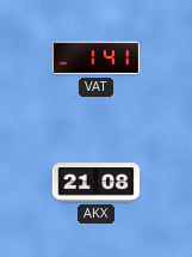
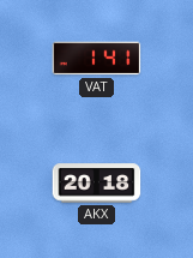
AKX: 21:08 -> 20:18
